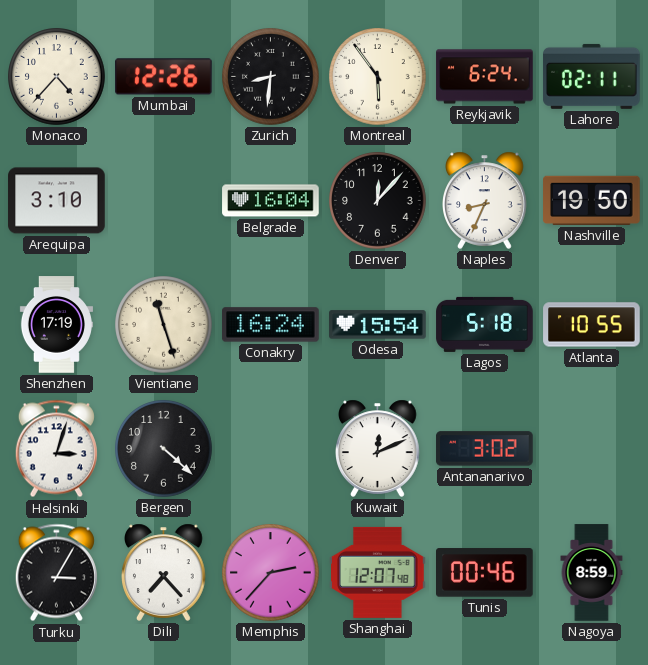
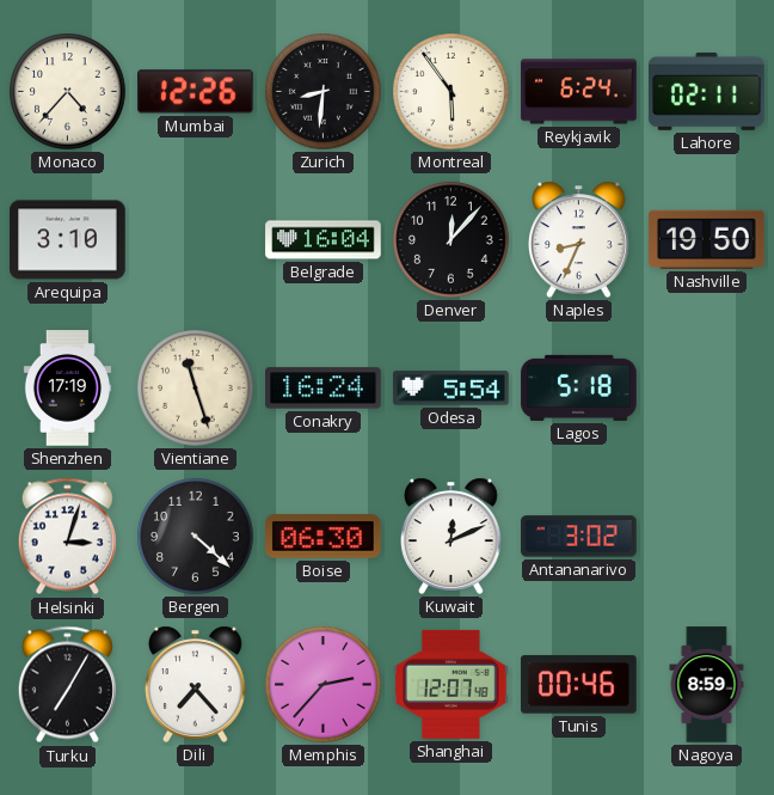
Odesa: 15:54 -> 5:54
Atlanta: 10:55 -> none
Boise: none -> 06:30
Turku: 3:05 -> 7:05
